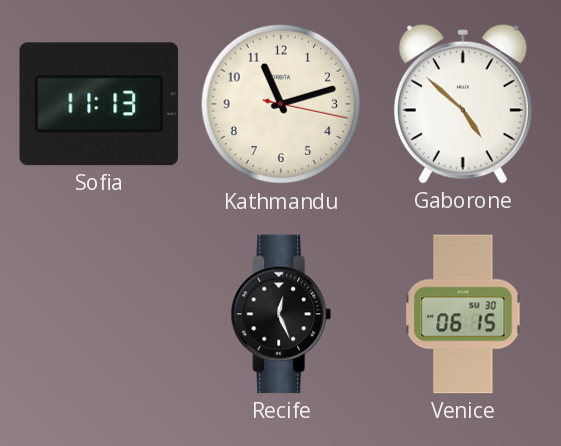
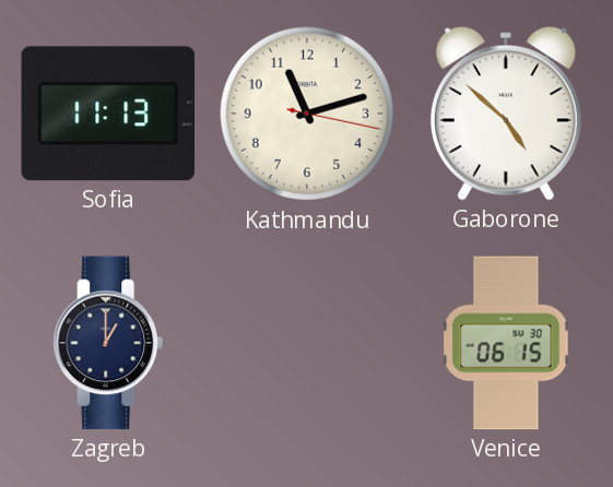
Zagreb: none -> 1:00
Recife: 12:26 -> none
